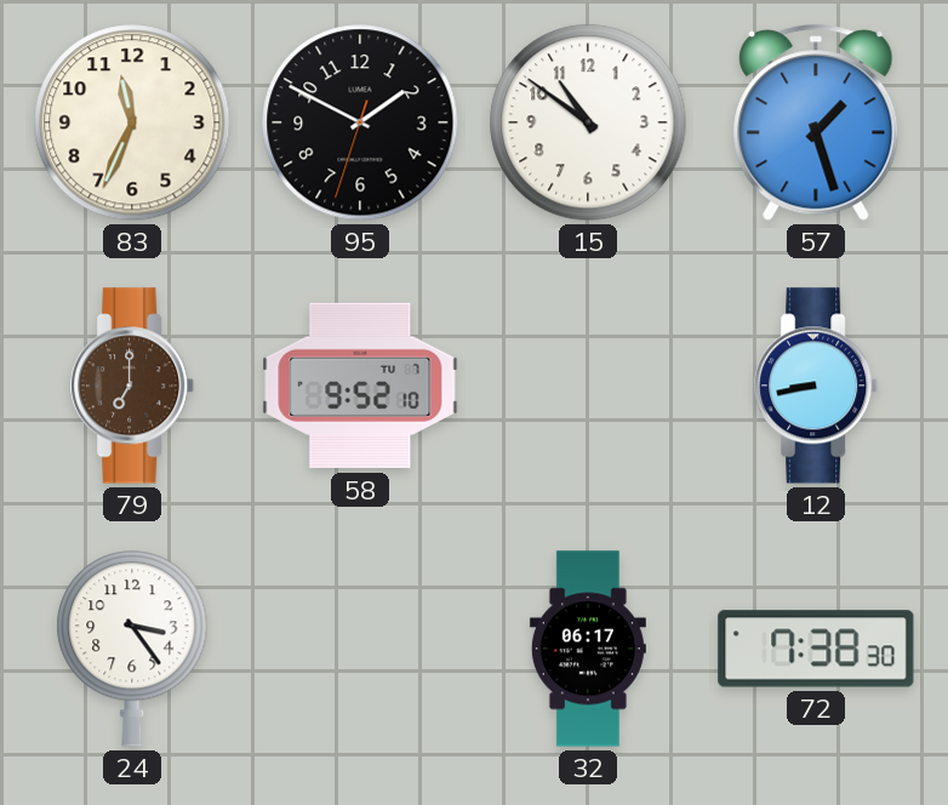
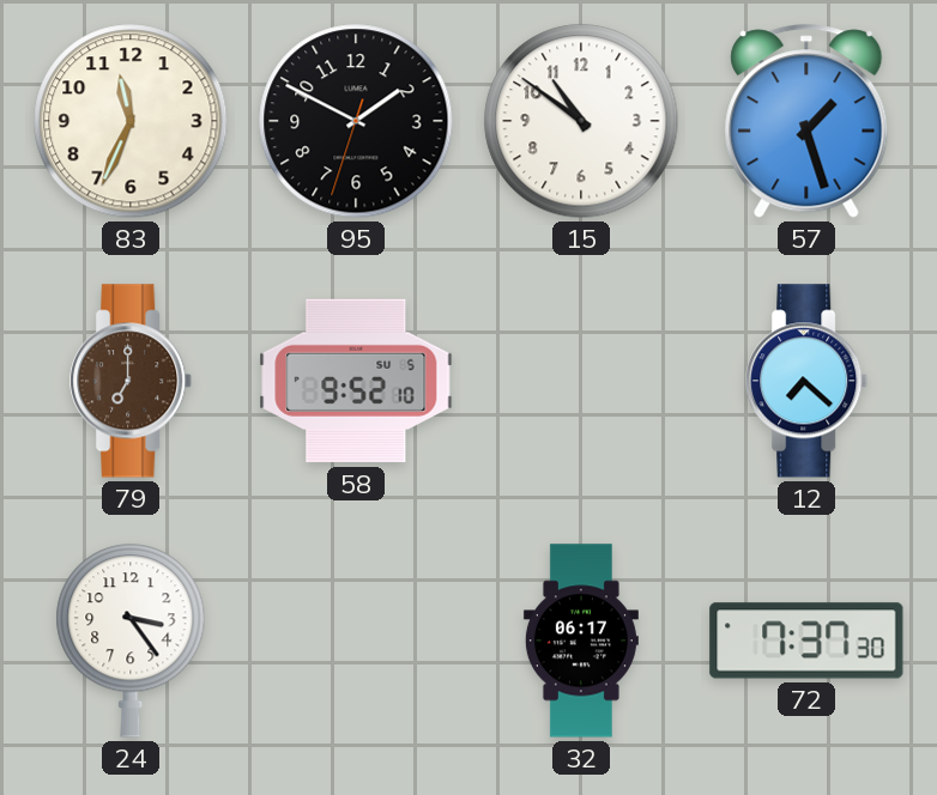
58 date: TU 7 -> SU 5
12: 8:43 -> 7:22
72: 7:38 -> 7:37
